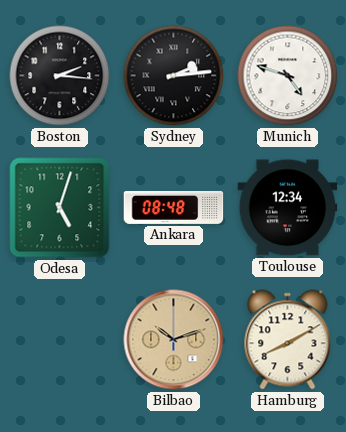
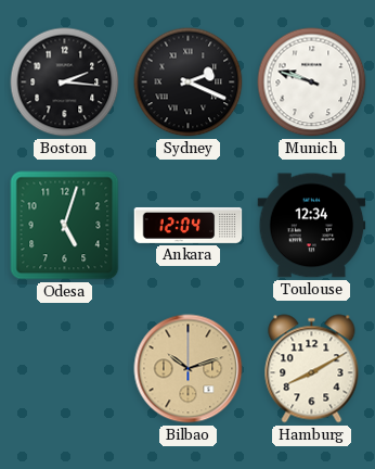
Sydney: 2:14 -> 2:19
Munich: 4:48 -> 9:48
Ankara: 08:48 -> 12:04
